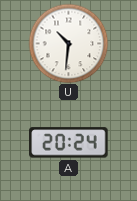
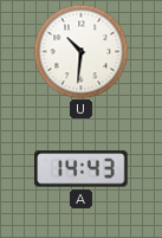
A: 20:24 -> 14:43
